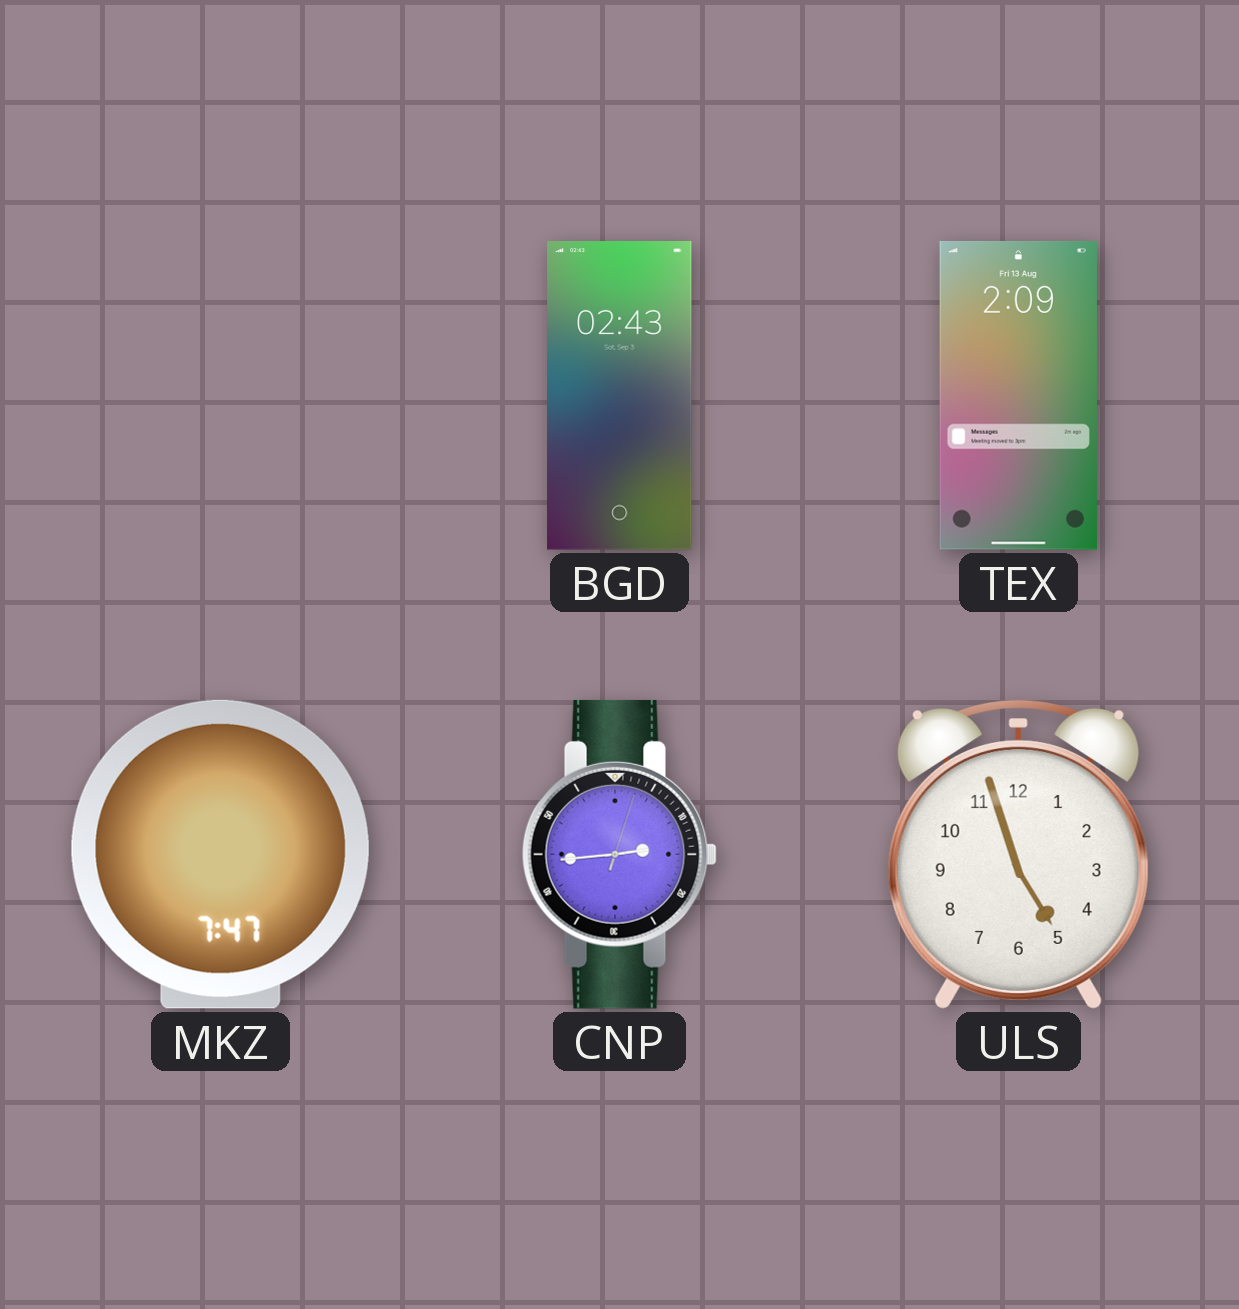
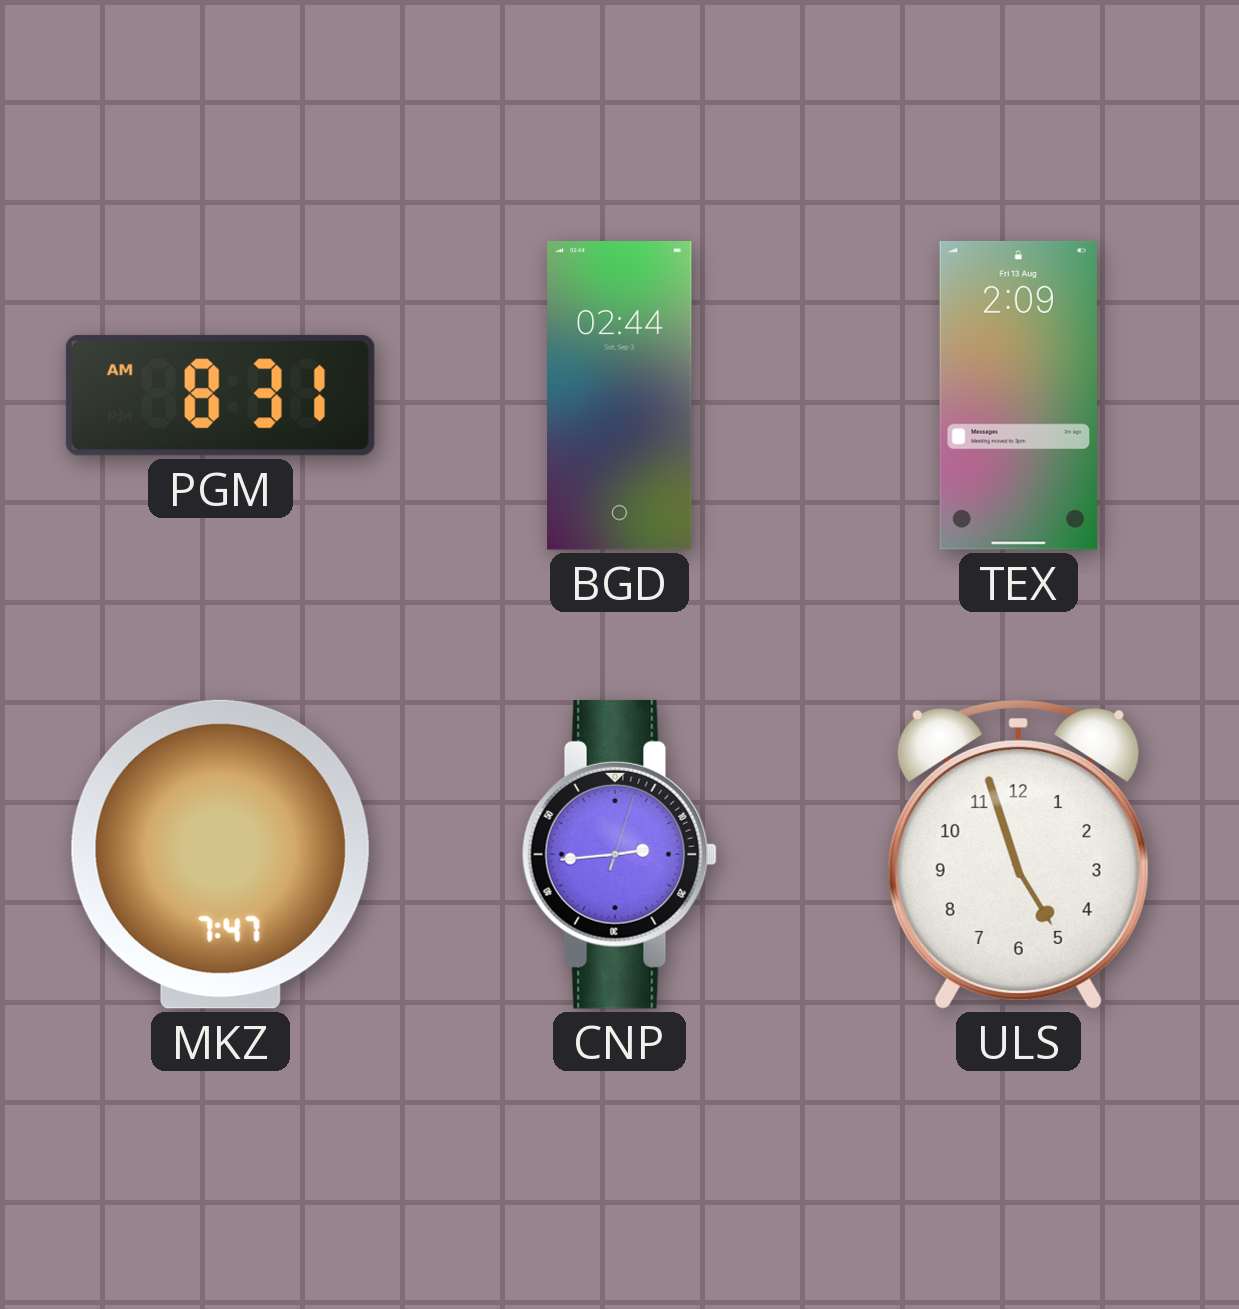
PGM: none -> 8:31
BGD: 02:43 -> 02:44
